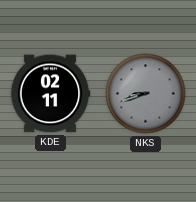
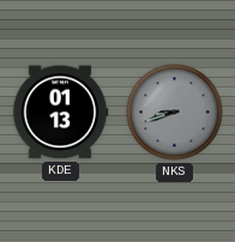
KDE: 02:11 -> 01:13
